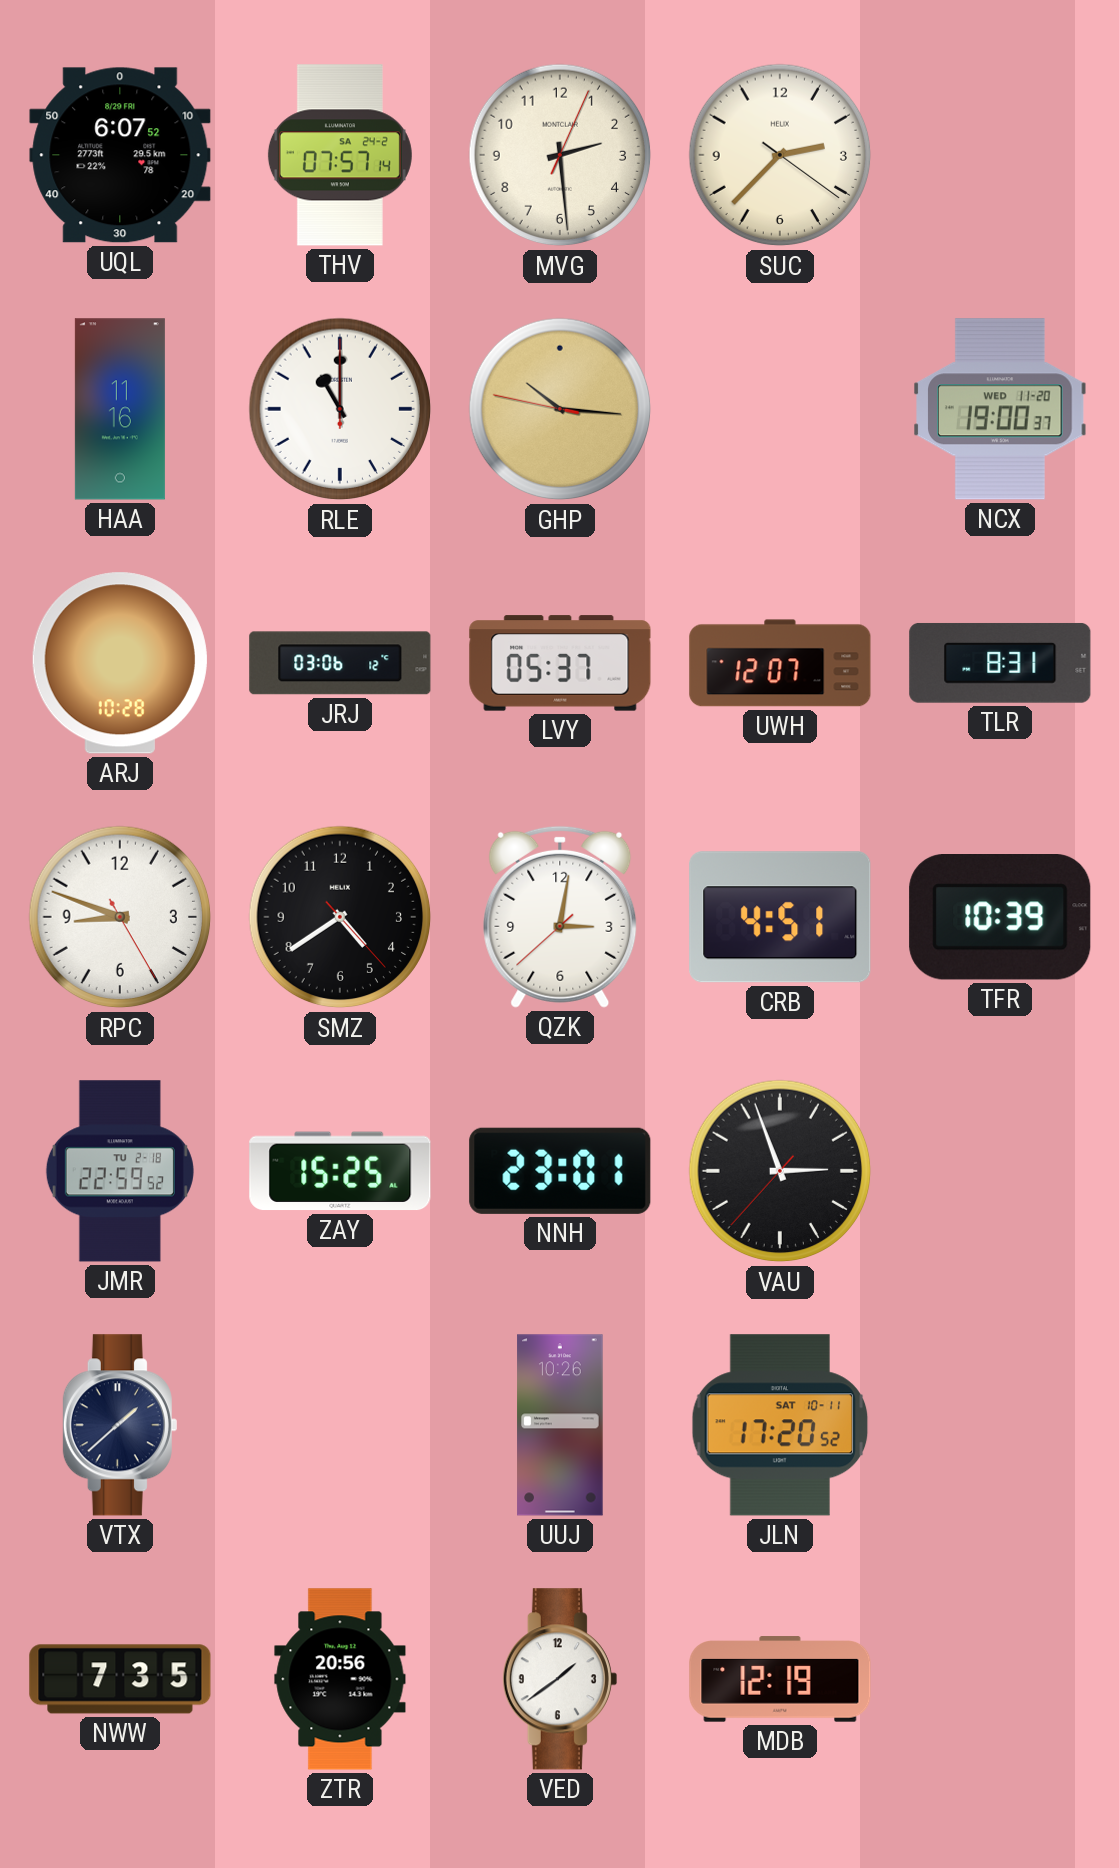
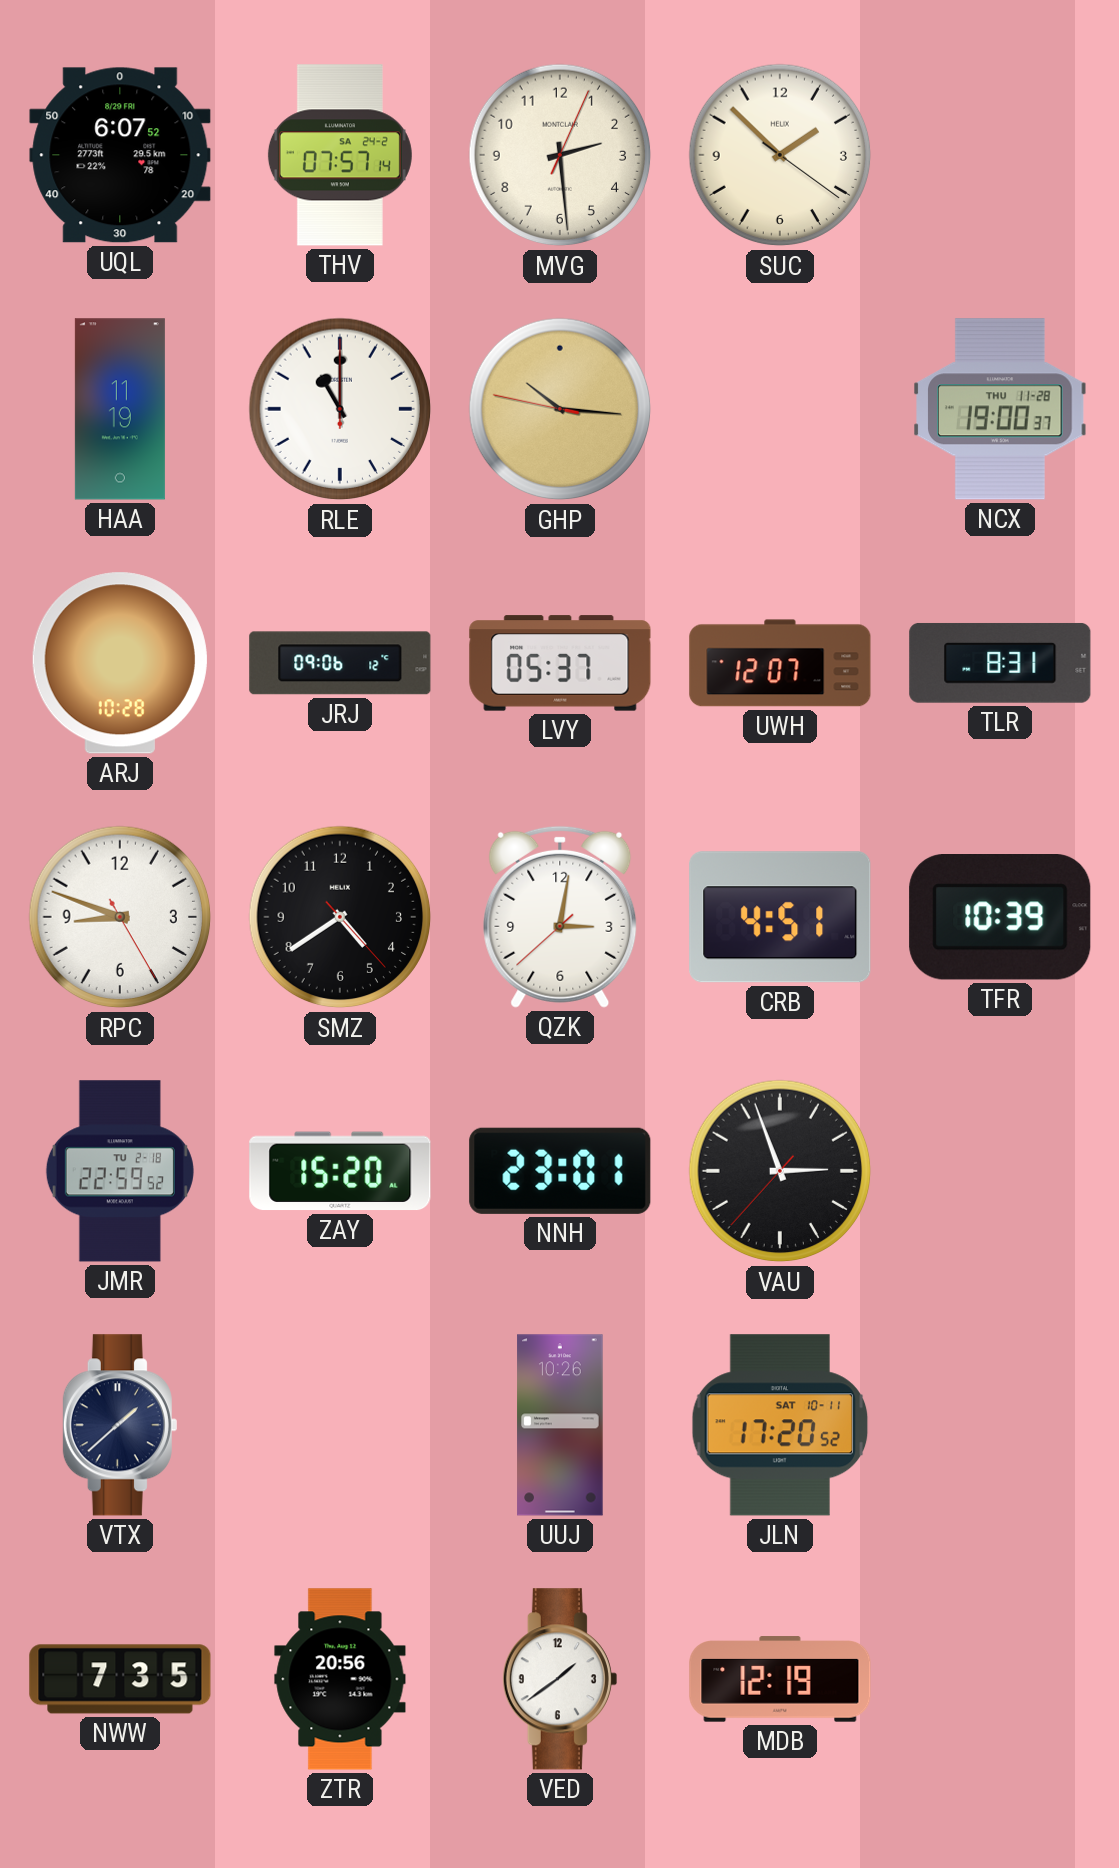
SUC: 2:37 -> 1:52
HAA: 11:16 -> 11:19
NCX date: WED 11-20 -> THU 11-28
JRJ: 03:06 -> 09:06
ZAY: 15:25 -> 15:20
